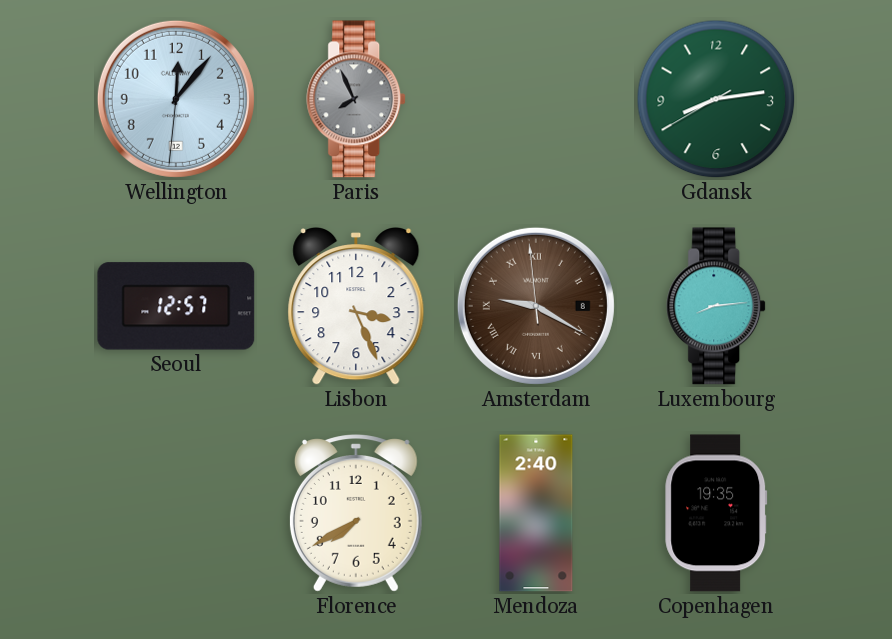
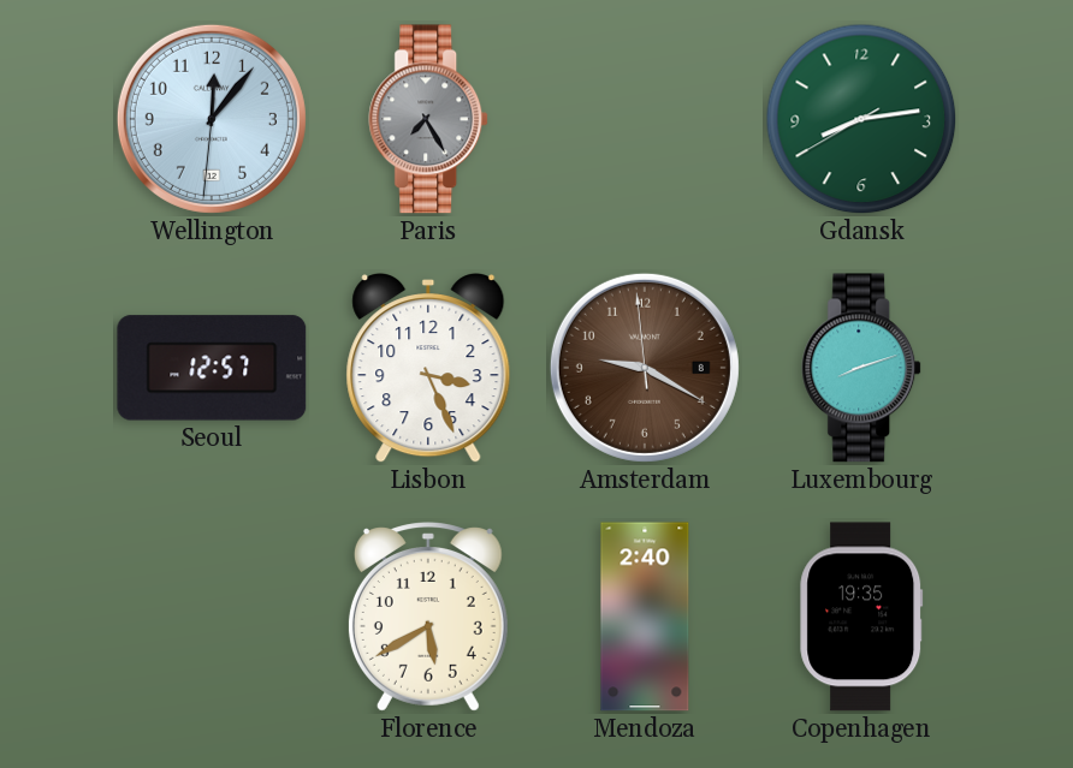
Paris: 7:56 -> 7:25
Amsterdam numerals: Roman -> Arabic
Luxembourg: 8:14 -> 8:12
Florence: 7:40 -> 5:40
